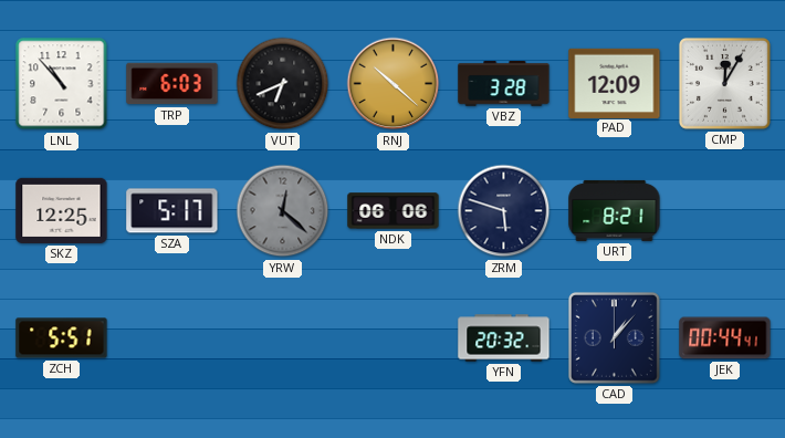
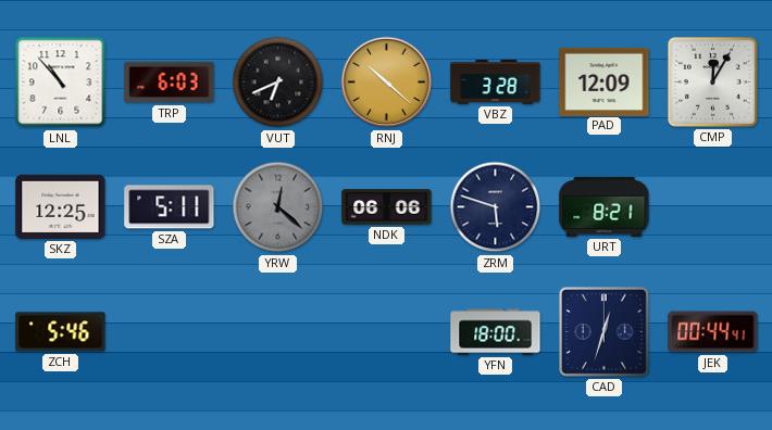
SZA: 5:17 -> 5:11
ZCH: 5:51 -> 5:46
YFN: 20:32 -> 18:00
CAD: 1:07 -> 12:33
